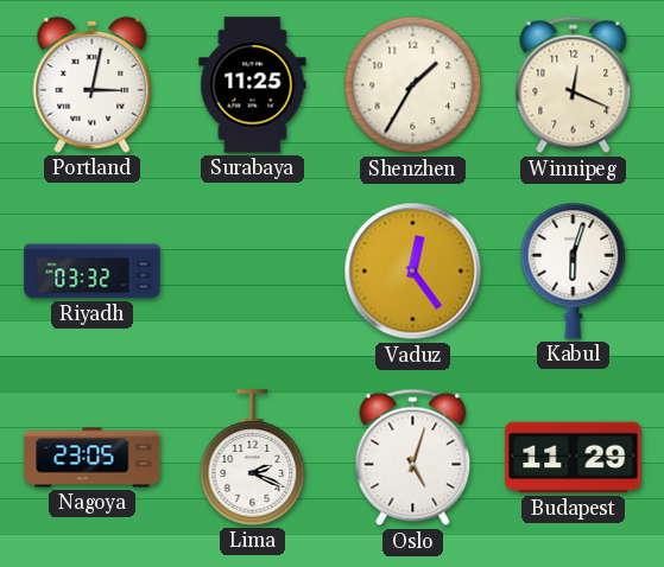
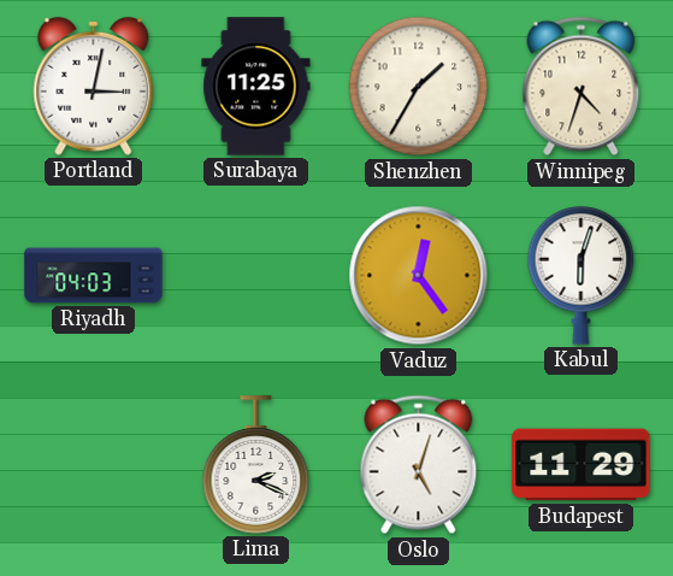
Winnipeg: 12:19 -> 4:33
Riyadh: 03:32 -> 04:03
Nagoya: 23:05 -> none
